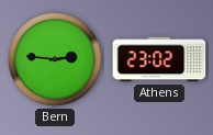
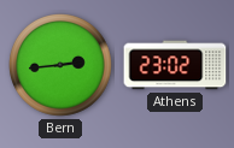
Bern: 2:46 -> 2:44
